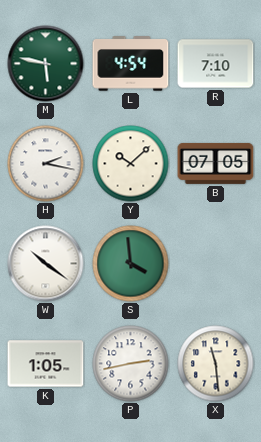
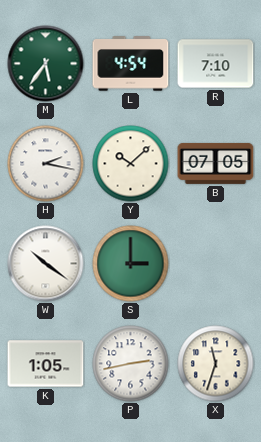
M: 5:47 -> 5:36
S: 3:59 -> 3:00
X: 11:29 -> 11:33
